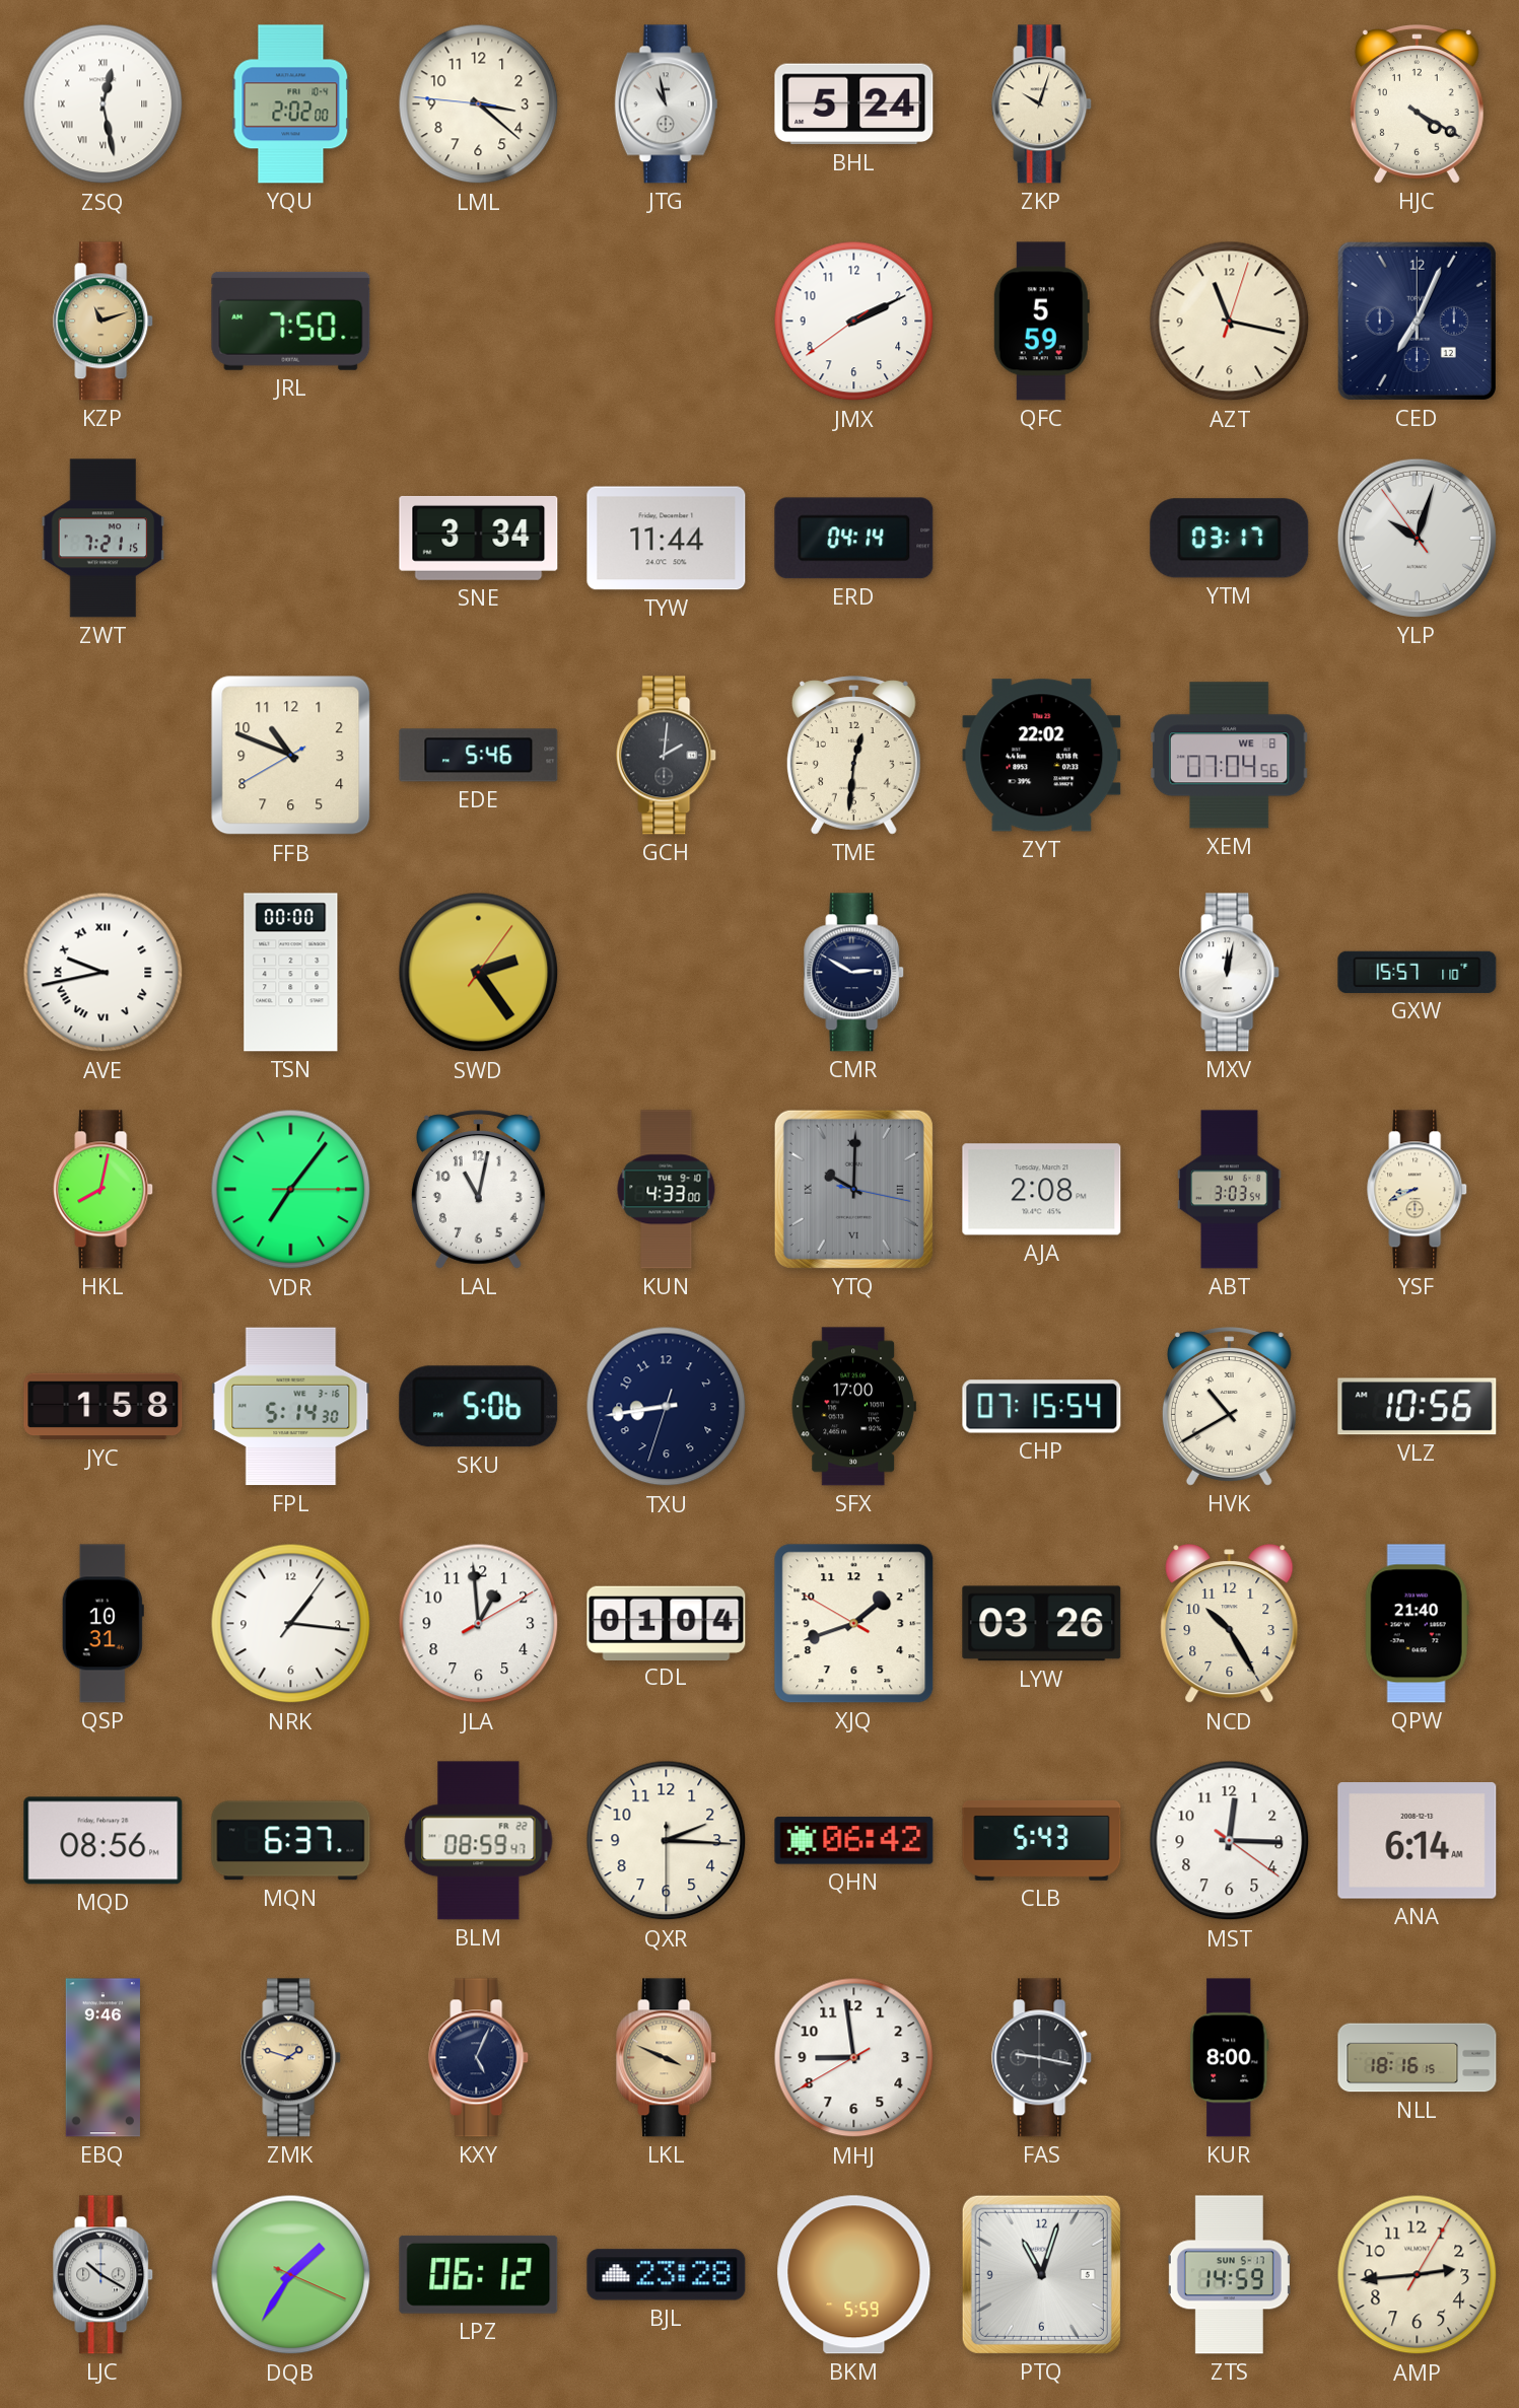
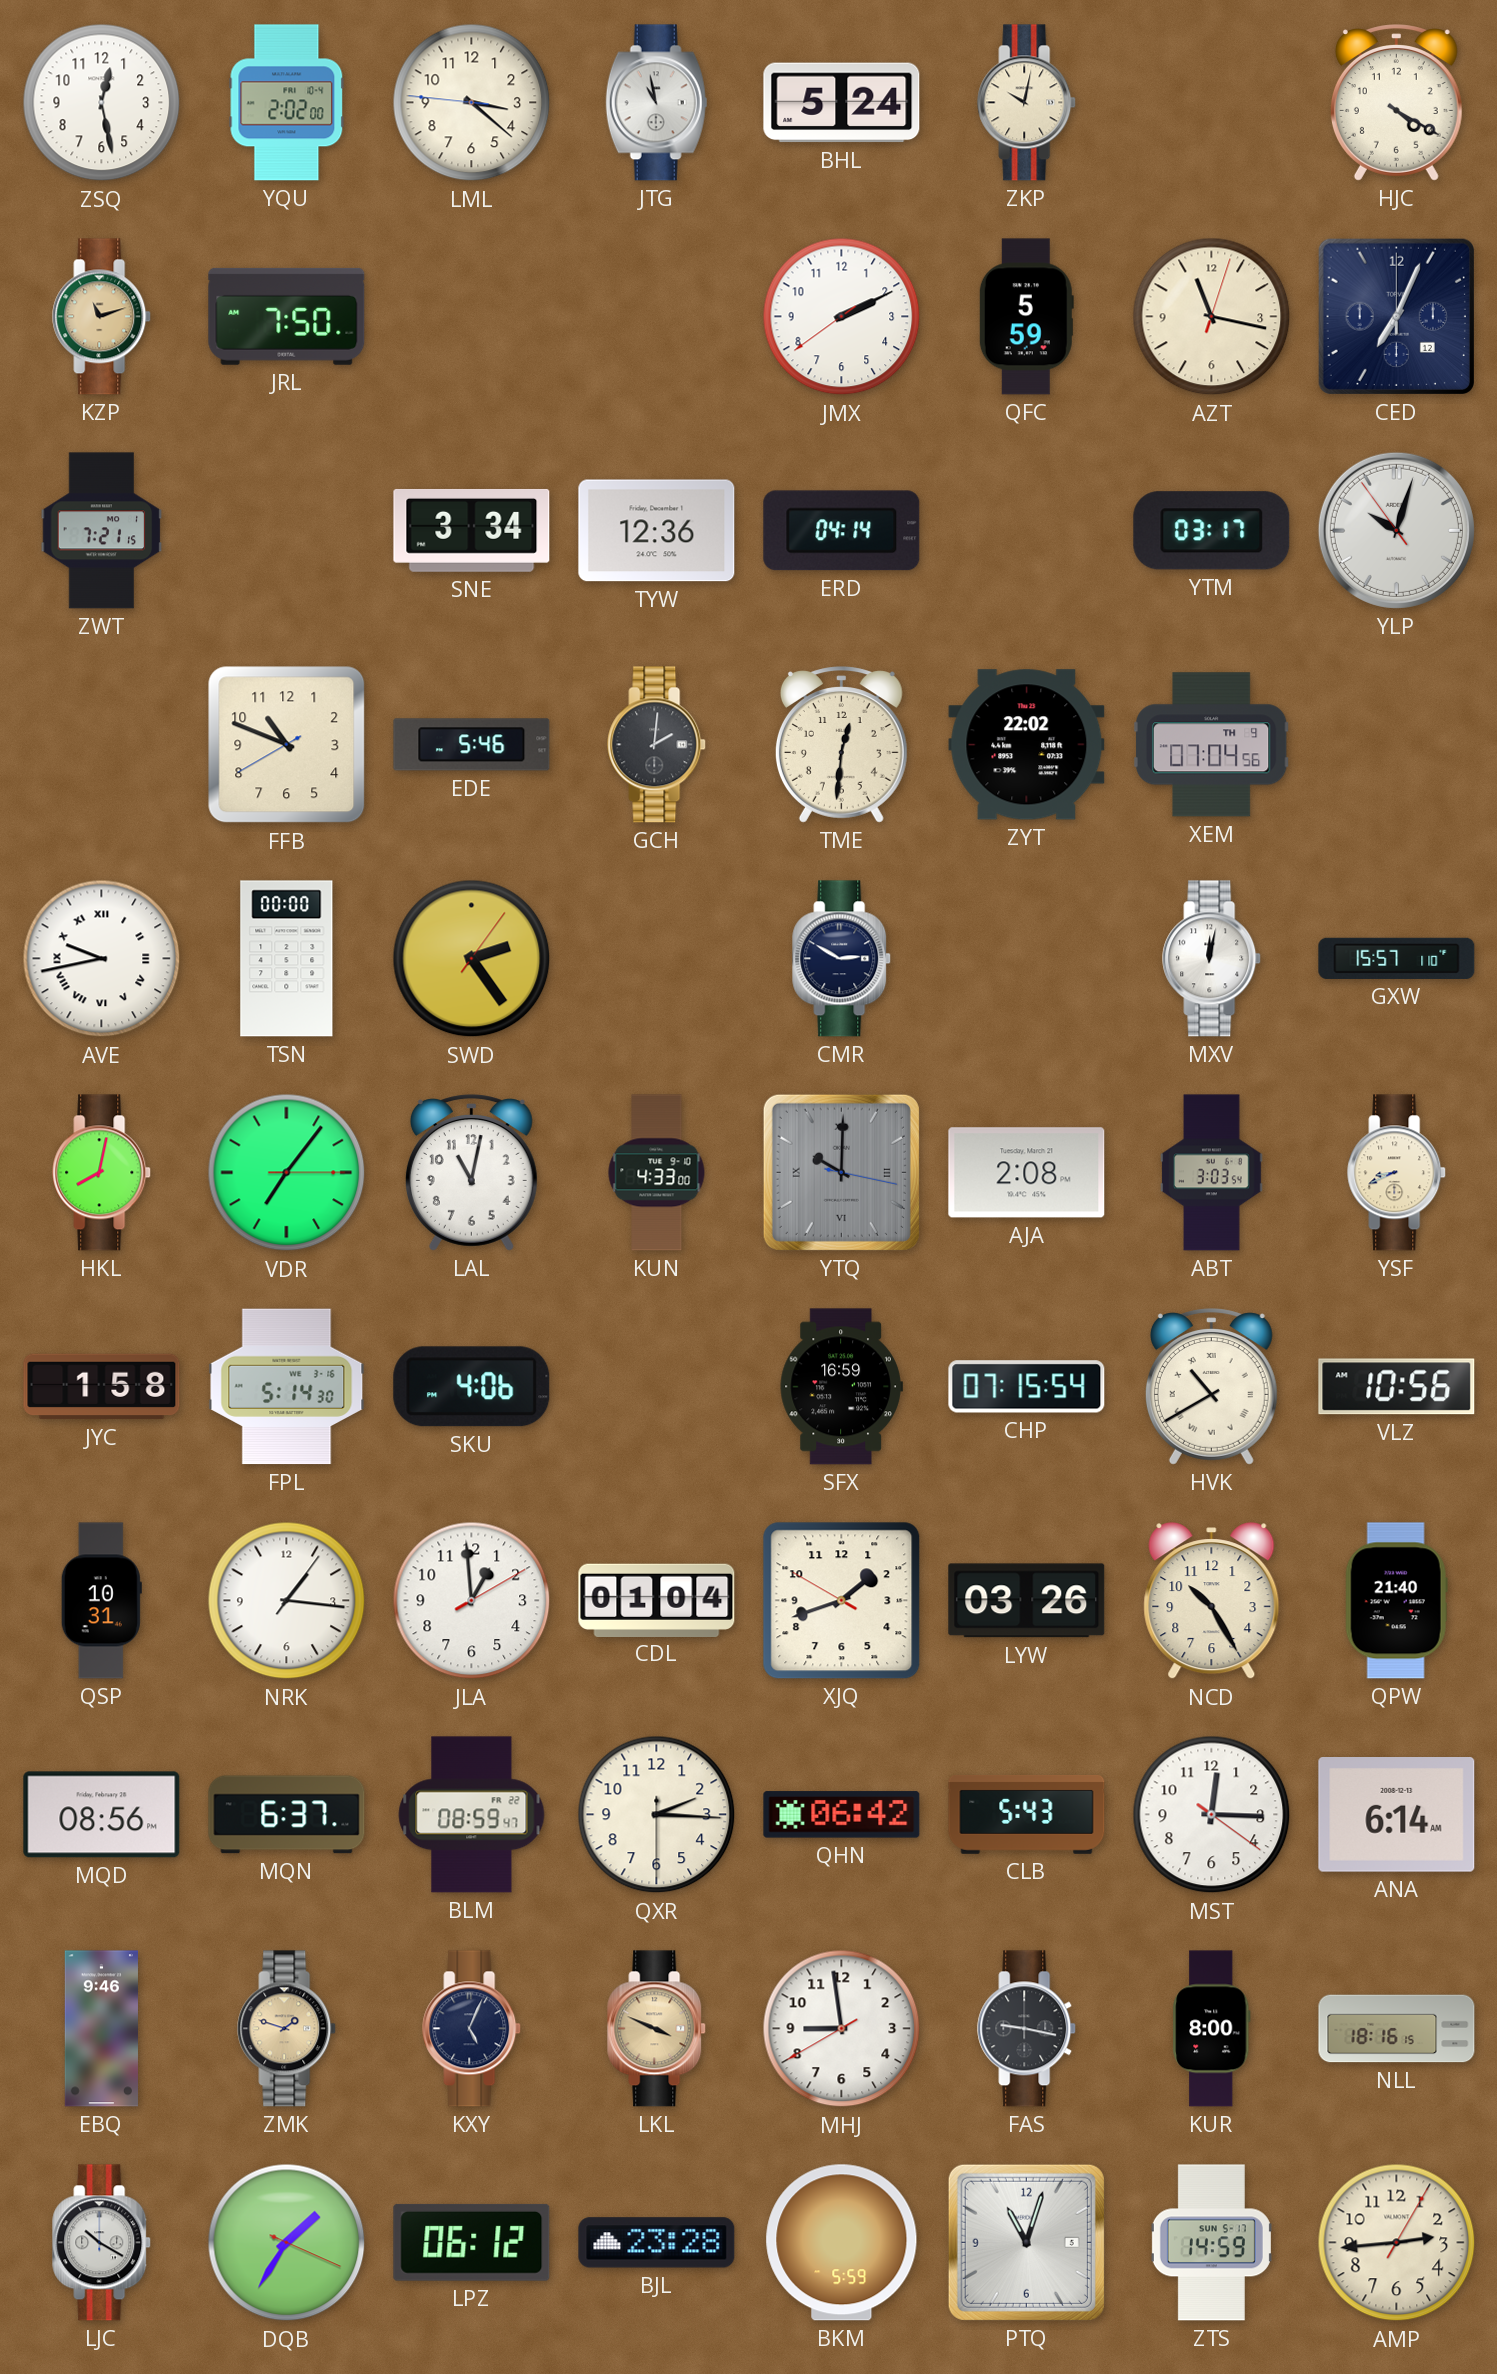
ZSQ numerals: Roman -> Arabic
ZKP: 10:03 -> 10:02
TYW: 11:44 -> 12:36
XEM date: WE 8 -> TH 9
SKU: 5:06 -> 4:06
TXU: 8:43 -> none
SFX: 17:00 -> 16:59
